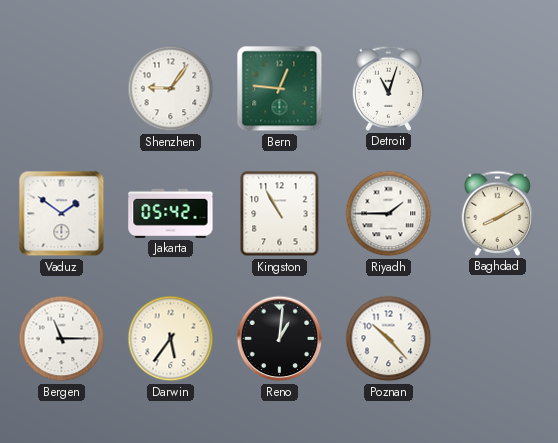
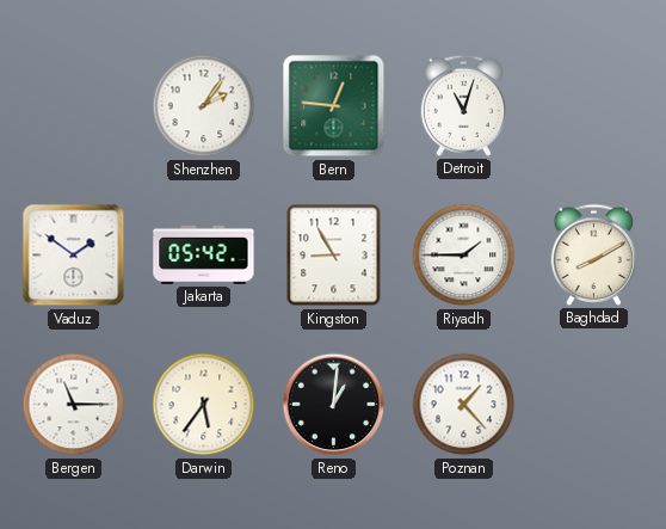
Shenzhen: 9:06 -> 2:06
Kingston: 10:55 -> 8:55
Poznan: 10:23 -> 1:23
